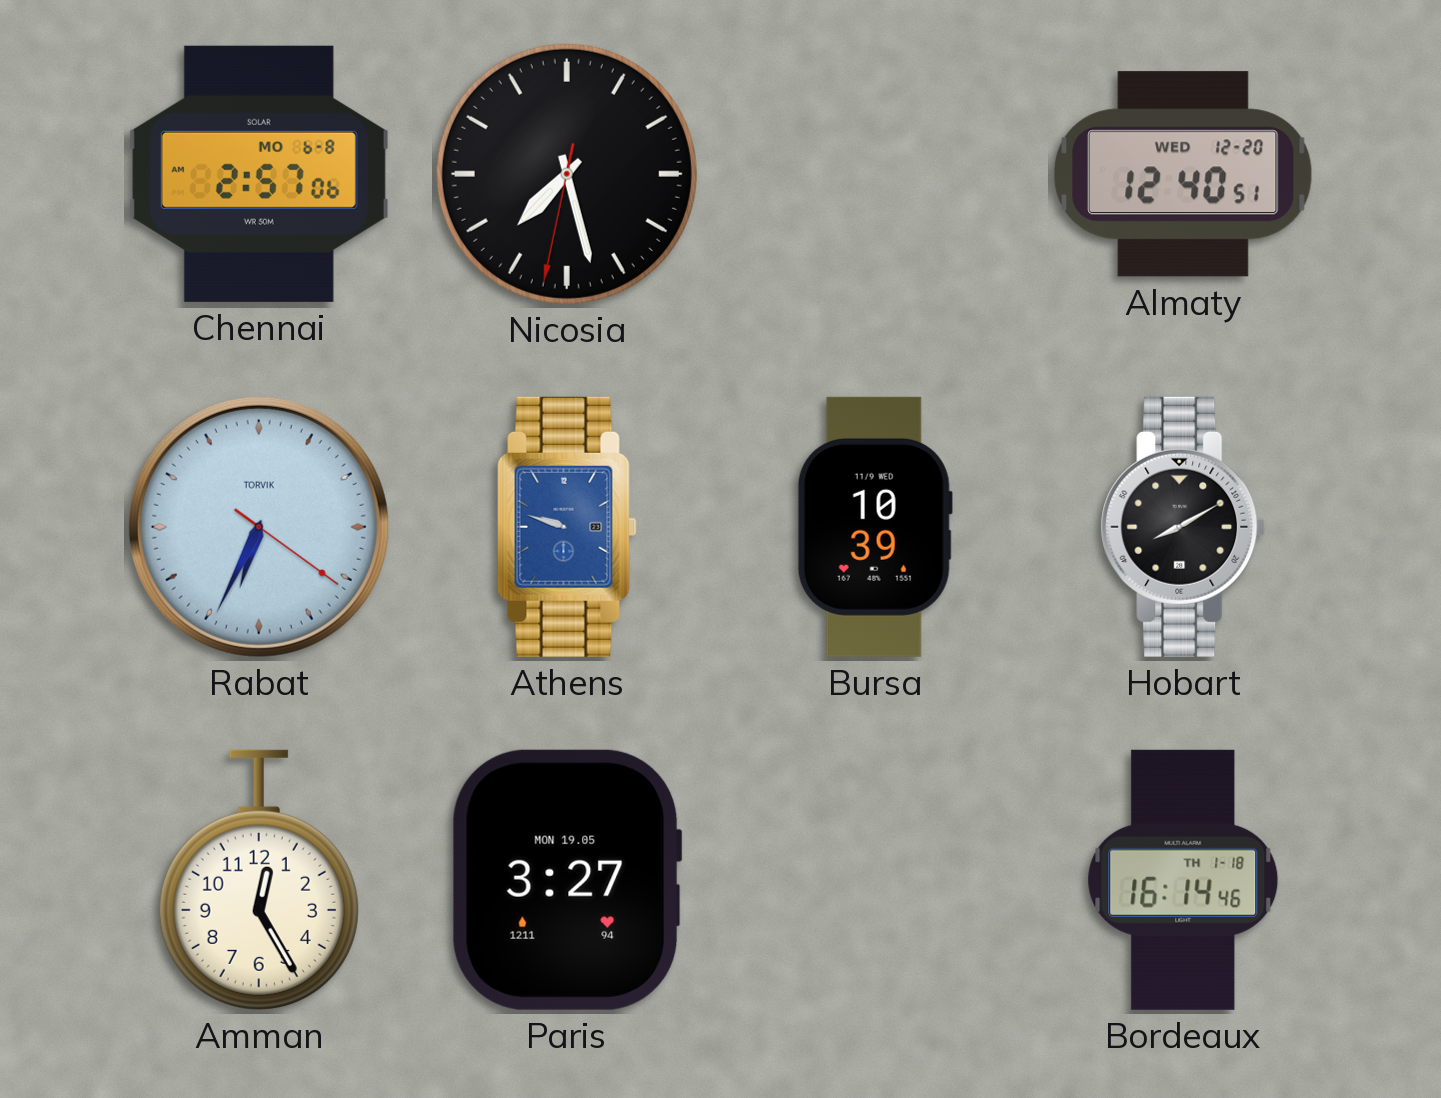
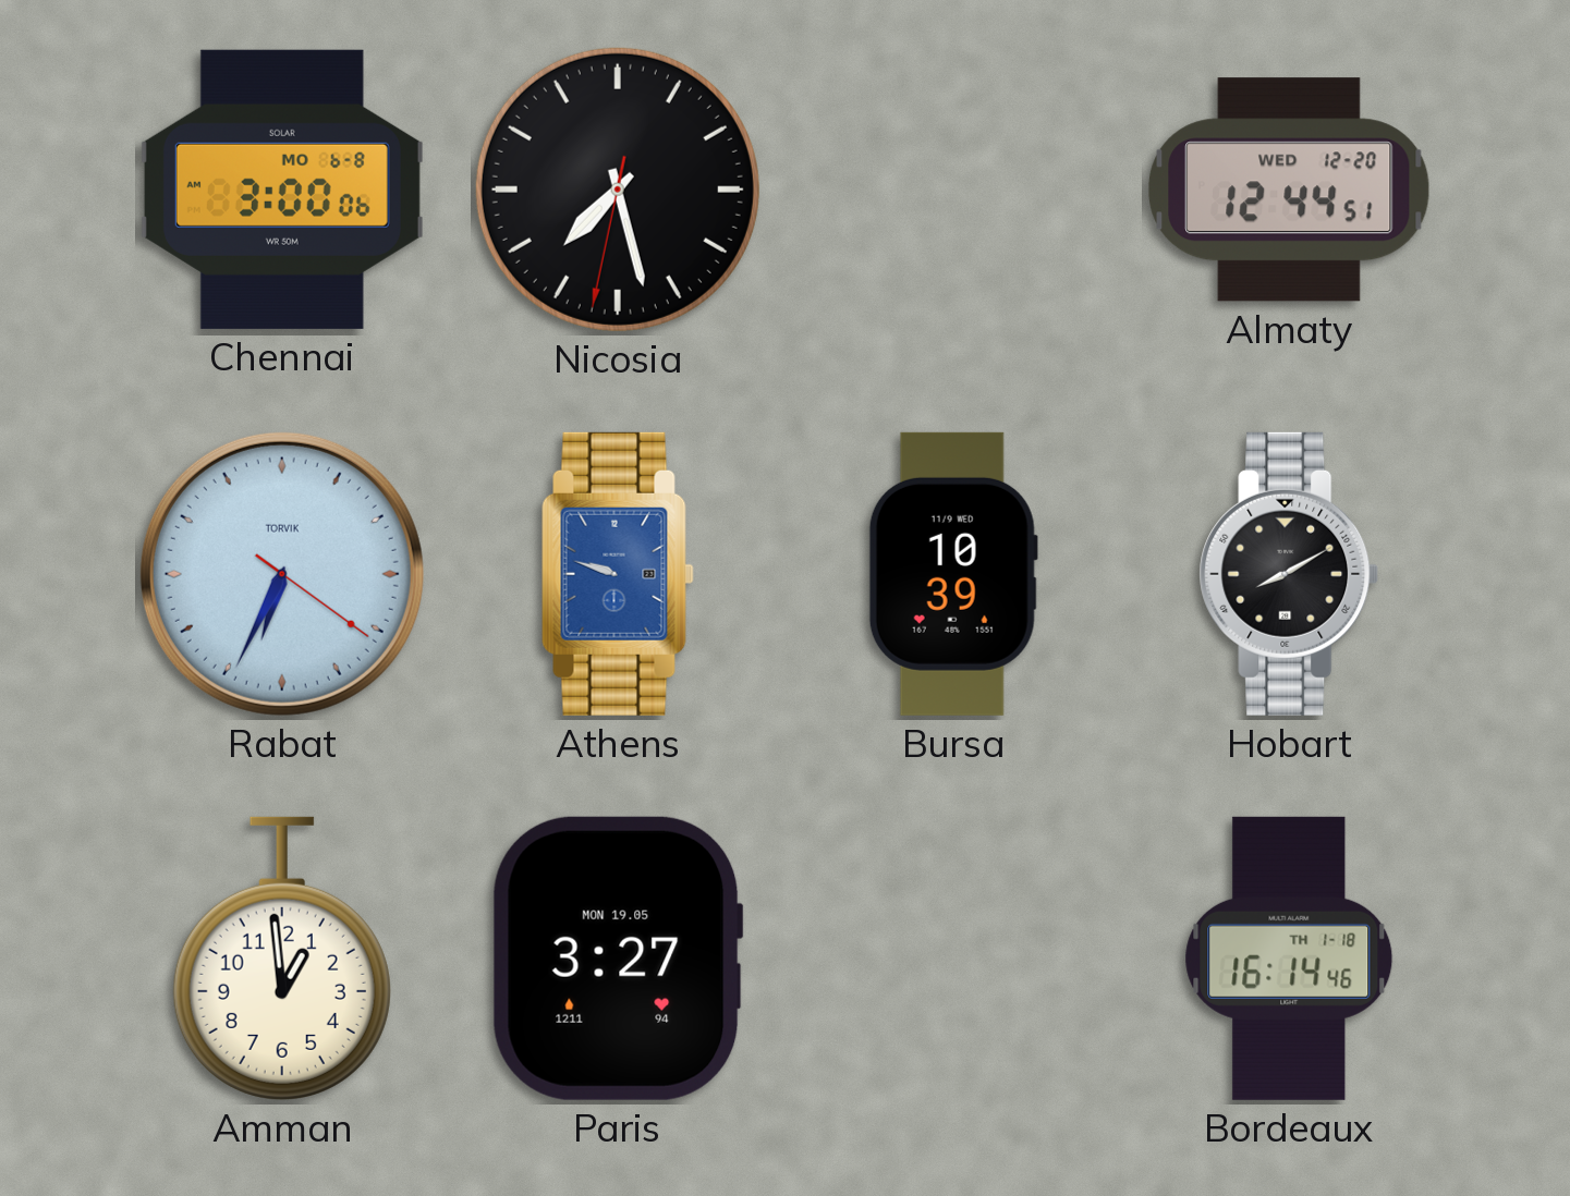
Chennai: 2:57 -> 3:00
Almaty: 12:40 -> 12:44
Amman: 12:25 -> 12:59
